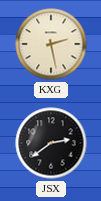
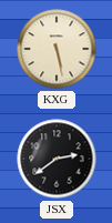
KXG: 2:28 -> 5:28
